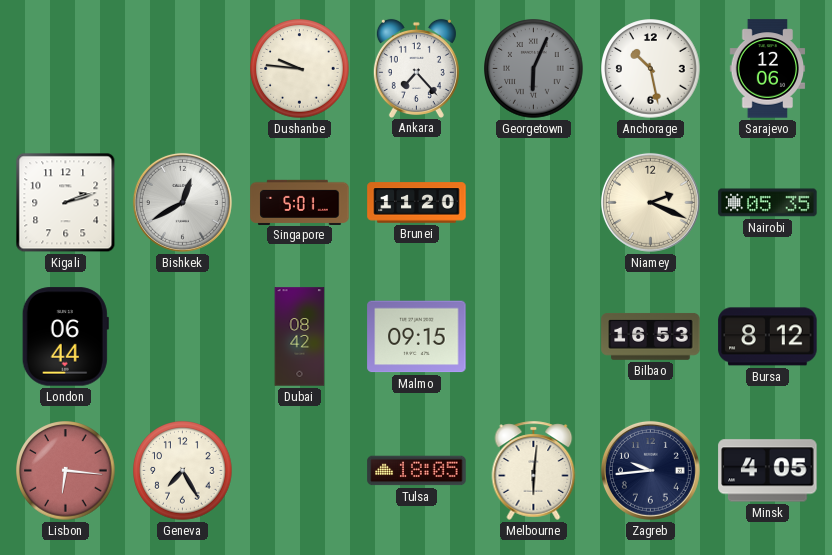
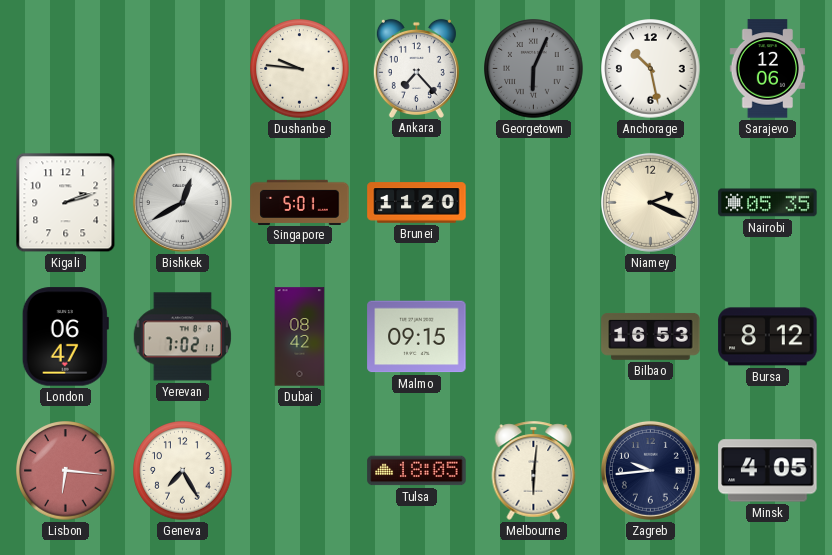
London: 06:44 -> 06:47
Yerevan: none -> 7:02
